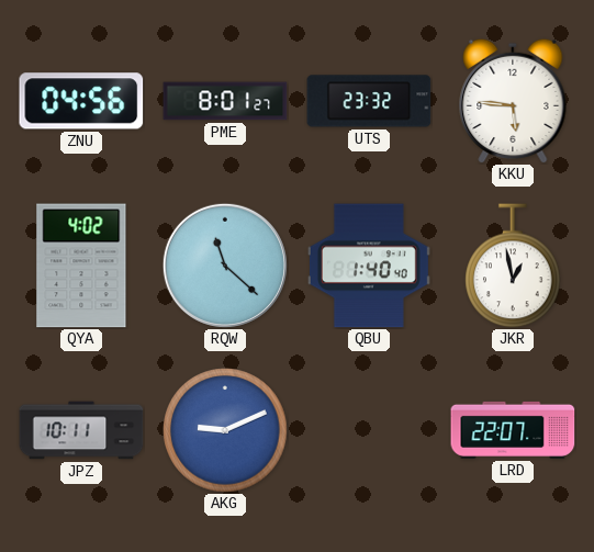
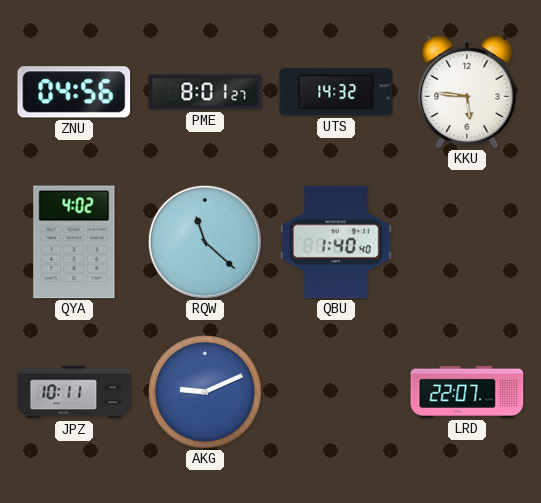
UTS: 23:32 -> 14:32
JKR: 12:58 -> none
